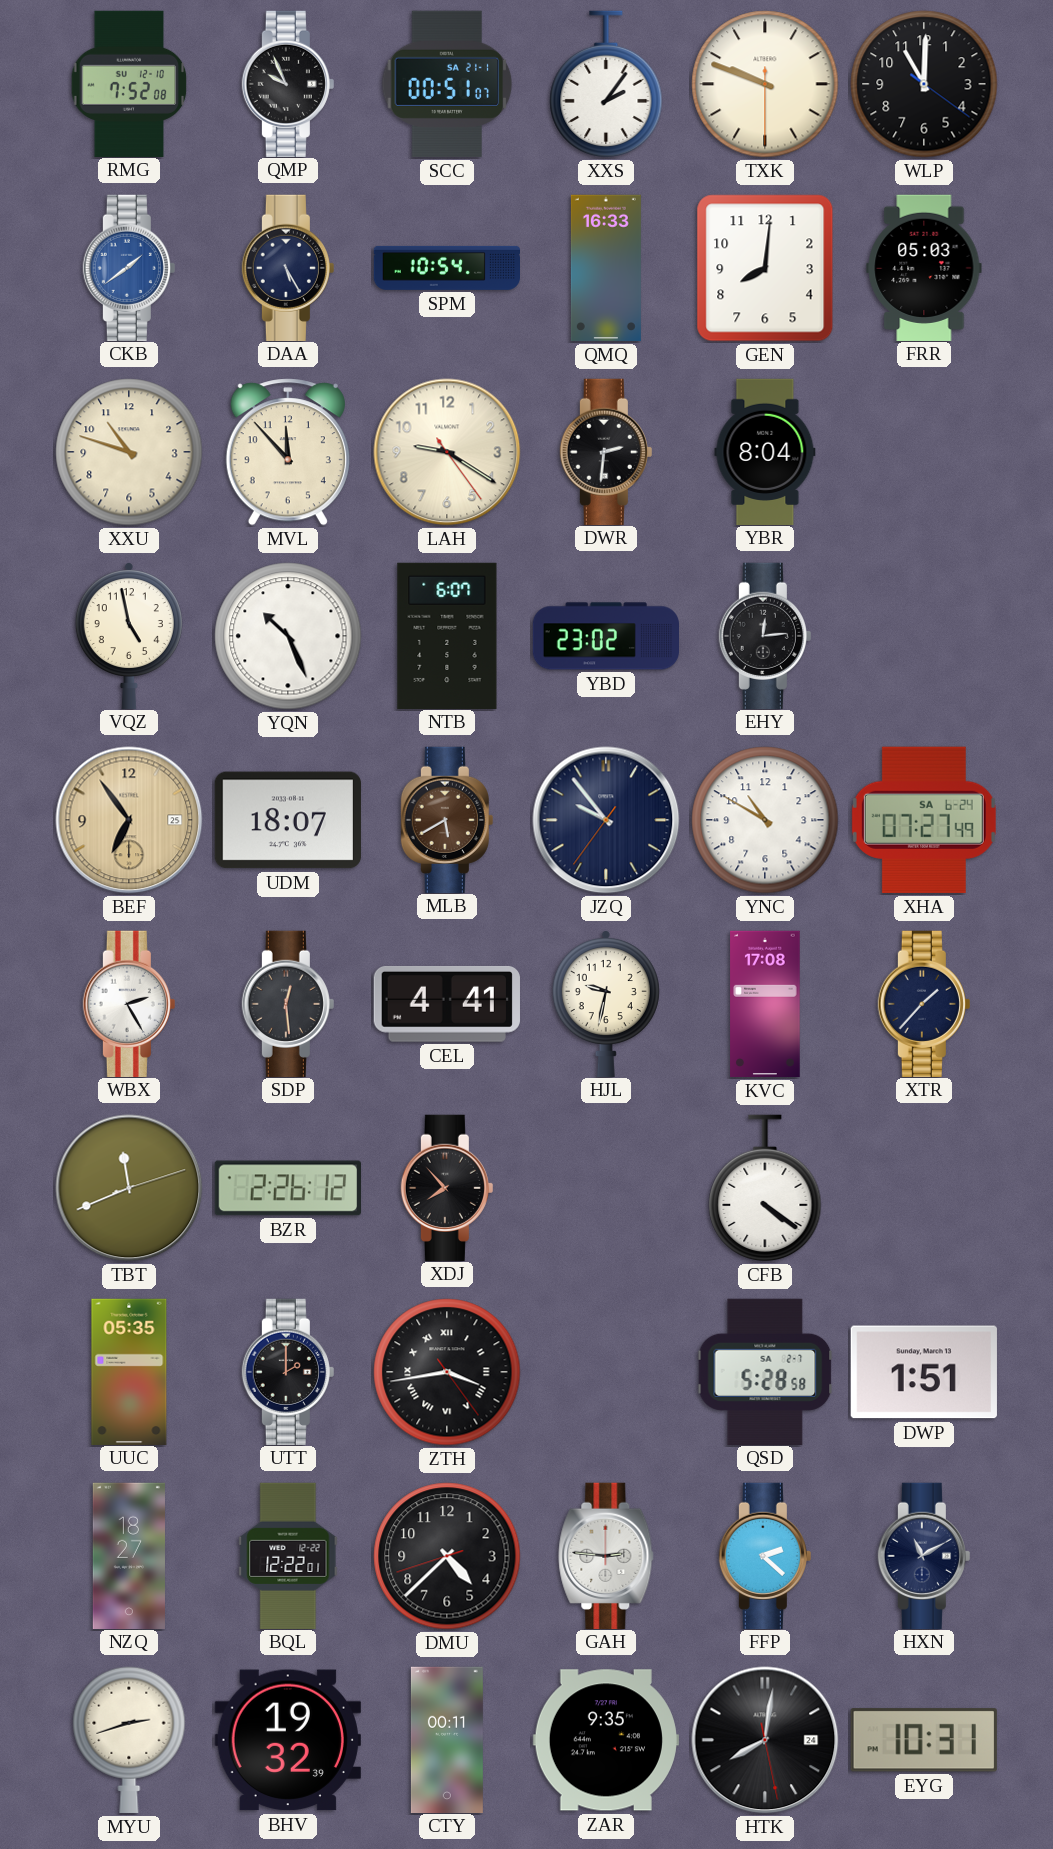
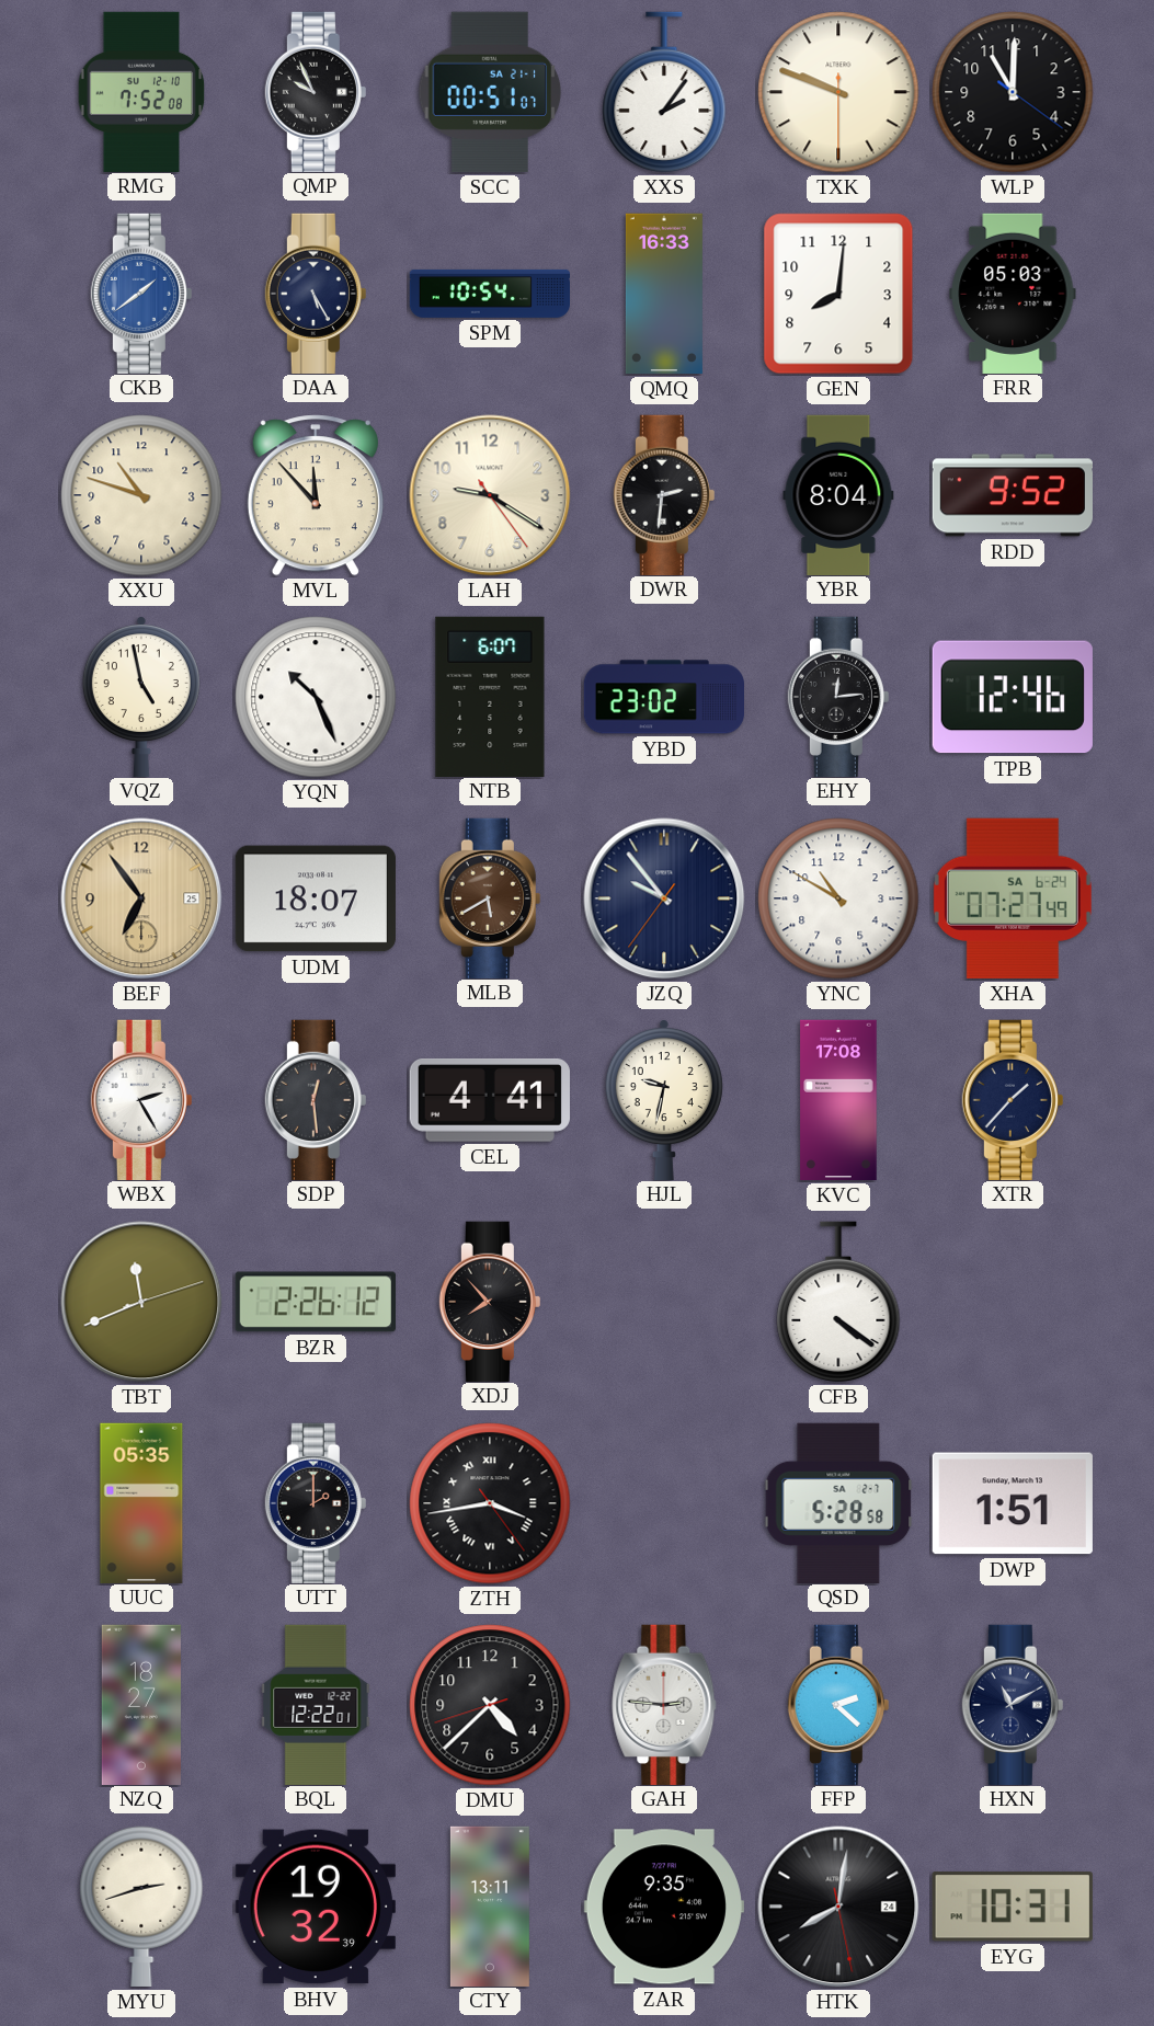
RDD: none -> 9:52
TPB: none -> 12:46
CTY: 00:11 -> 13:11
